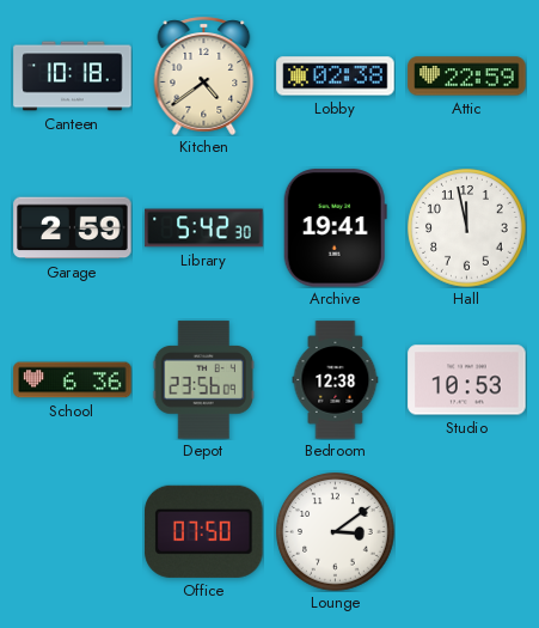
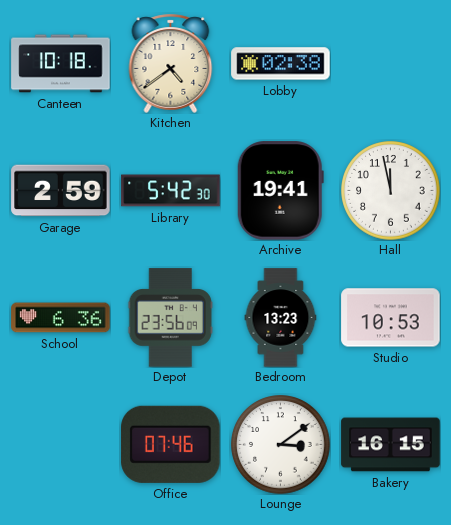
Attic: 22:59 -> none
Bedroom: 12:38 -> 13:23
Office: 07:50 -> 07:46
Bakery: none -> 16:15
